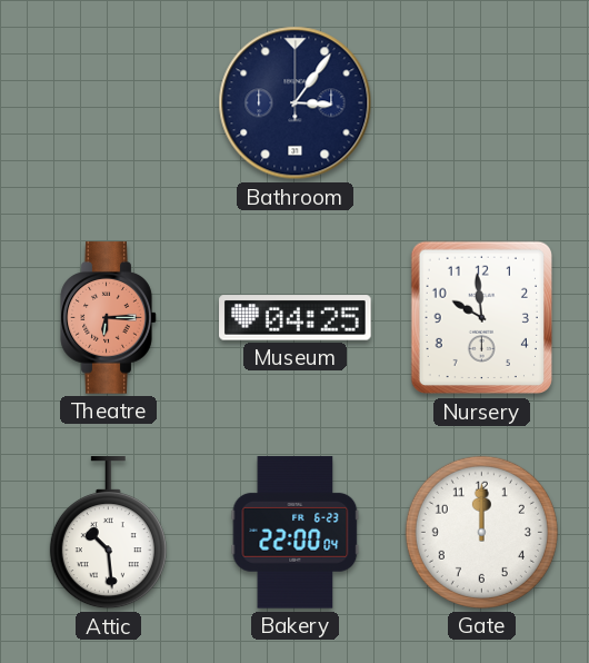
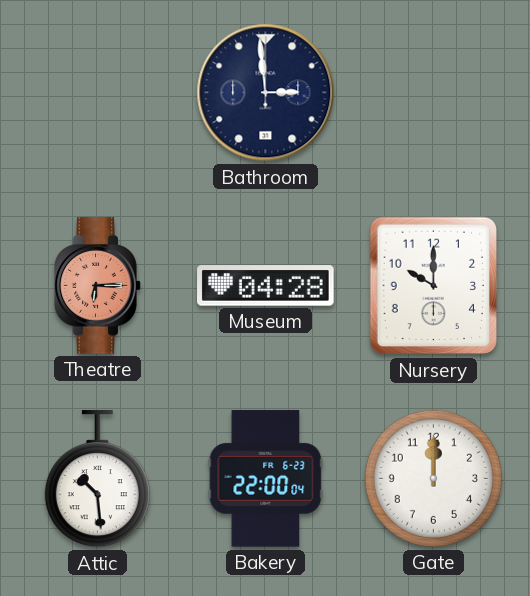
Bathroom: 3:06 -> 2:59
Museum: 04:25 -> 04:28
Nursery: 9:59 -> 10:00
